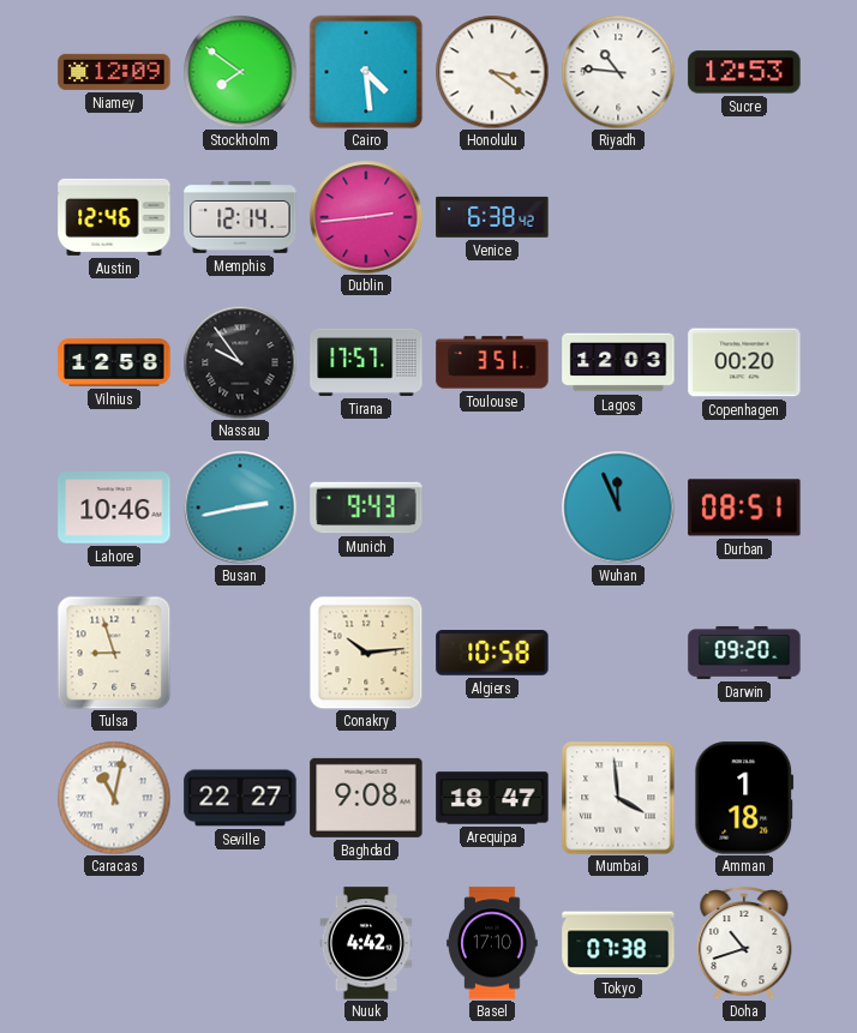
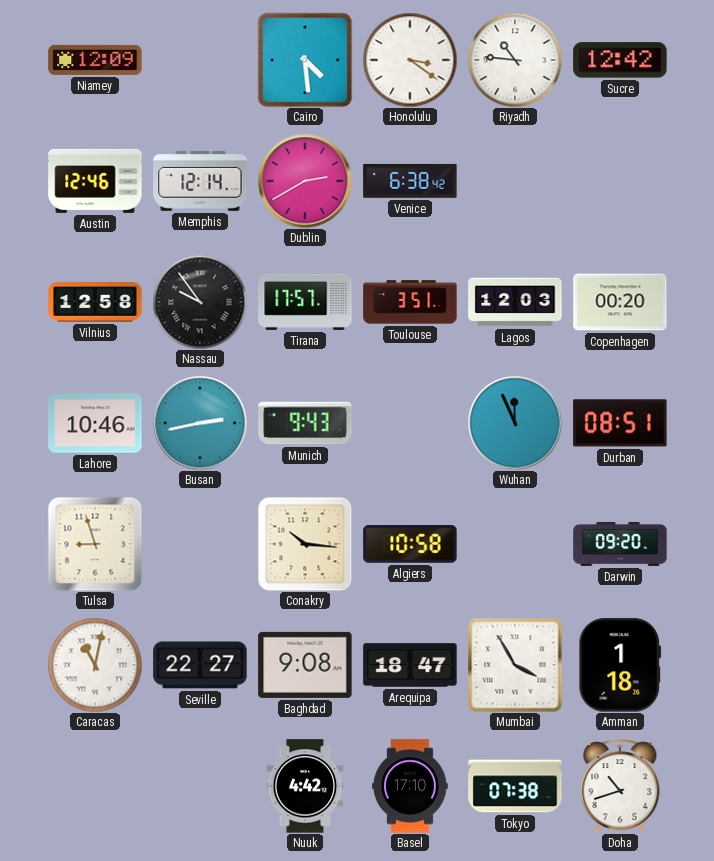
Stockholm: 7:51 -> none
Sucre: 12:53 -> 12:42
Dublin: 2:44 -> 2:40
Conakry: 10:14 -> 10:16
Mumbai: 3:59 -> 3:55
